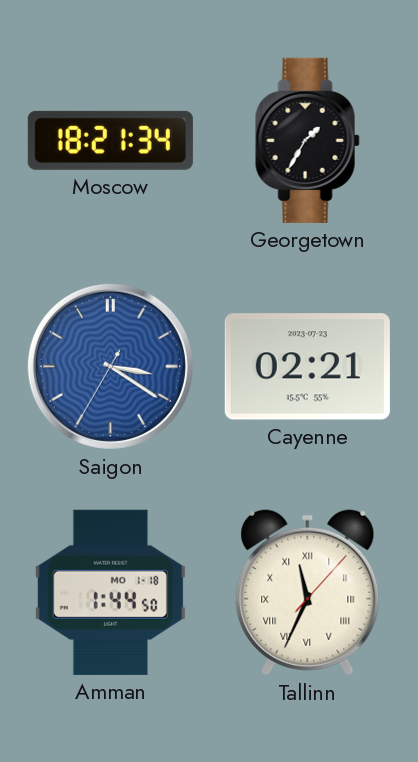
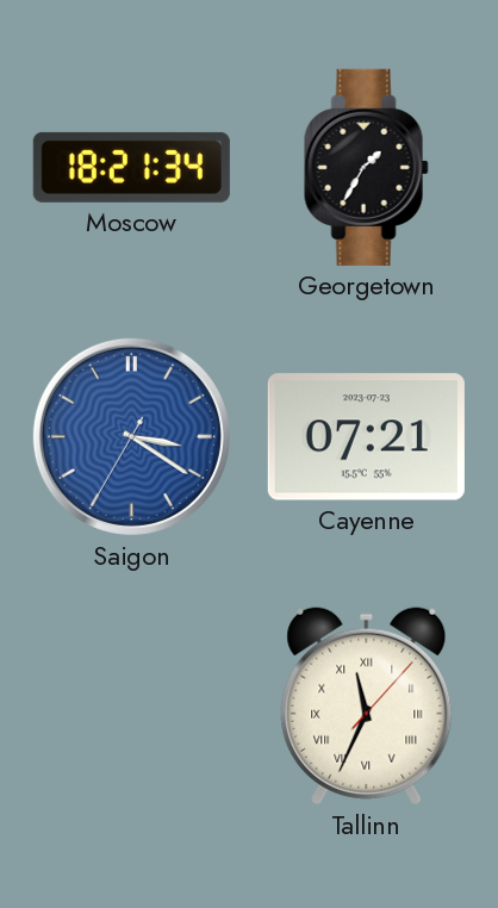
Cayenne: 02:21 -> 07:21
Amman: 1:44 -> none
